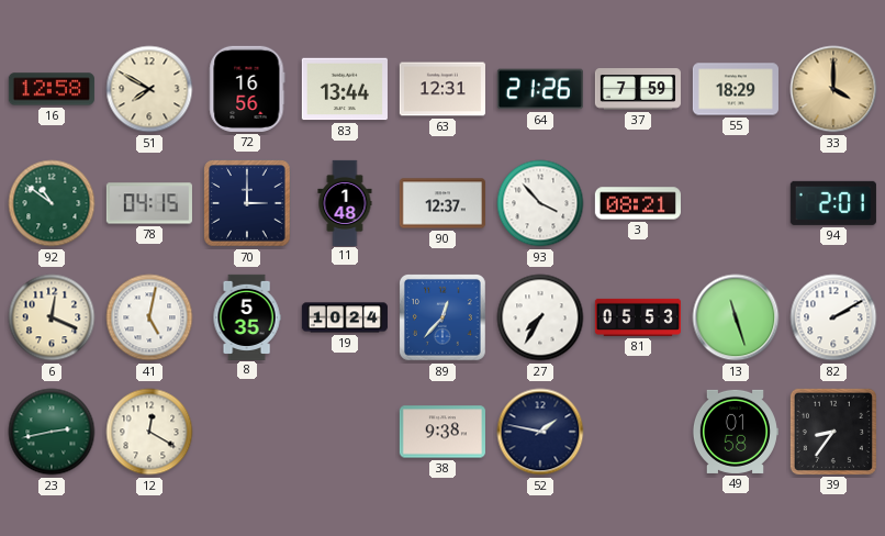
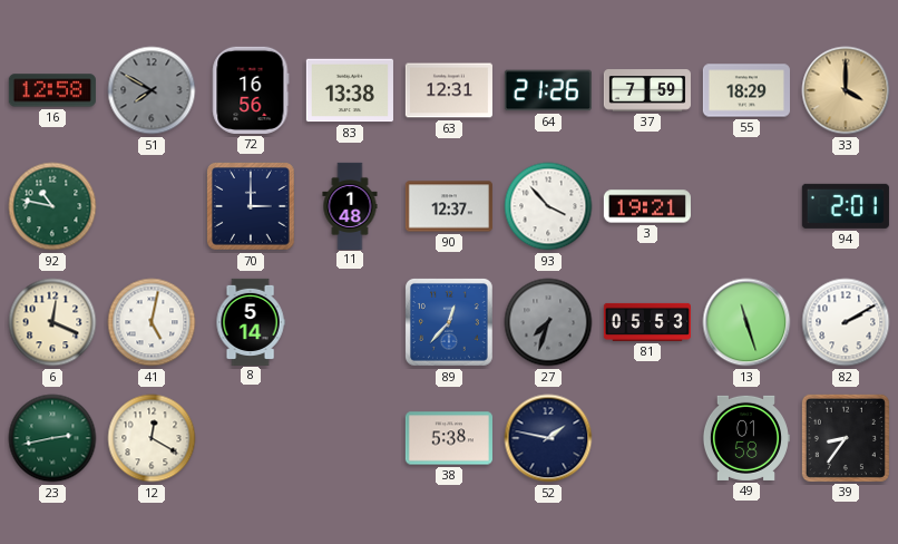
51 dial: cream -> grey
83: 13:44 -> 13:38
92: 10:51 -> 10:47
78: 04:15 -> none
3: 08:21 -> 19:21
8: 5:35 -> 5:14
19: 10:24 -> none
27: 7:35 -> 7:33
27 dial: white -> grey
38: 9:38 -> 5:38
